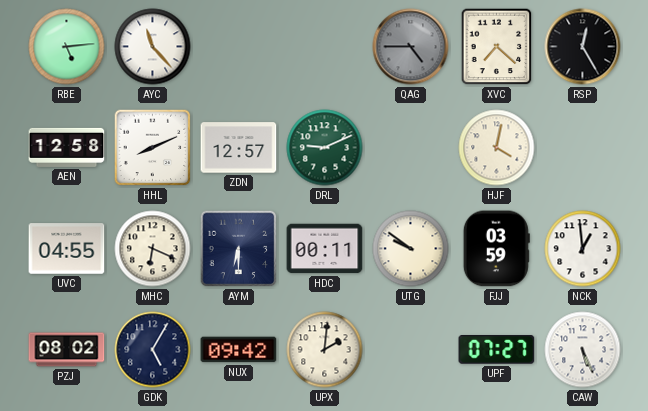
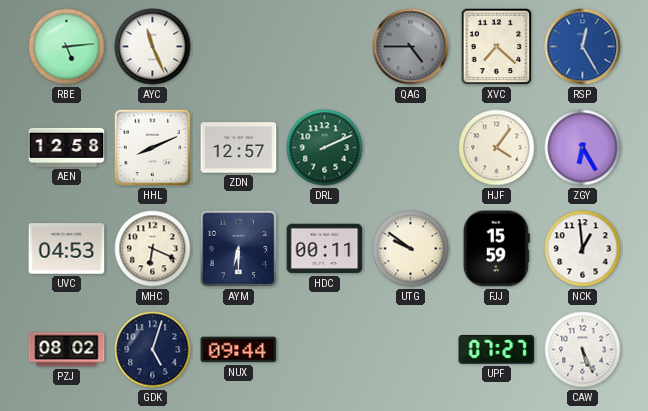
AYC: 11:23 -> 11:26
RSP dial: black -> blue
DRL: 9:11 -> 2:11
HJF: 4:02 -> 4:06
ZGY: none -> 6:25
UVC: 04:55 -> 04:53
FJJ: 03:59 -> 15:59
GDK: 5:05 -> 5:03
NUX: 09:42 -> 09:44
UPX: 2:01 -> none
